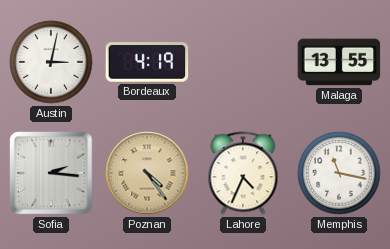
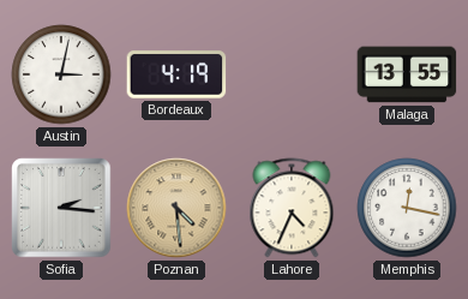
Poznan: 4:24 -> 4:29
Memphis: 11:17 -> 12:17
